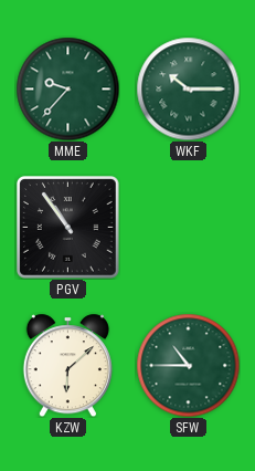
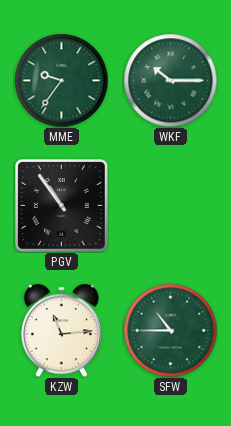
MME: 9:37 -> 9:36
KZW: 6:08 -> 11:14
